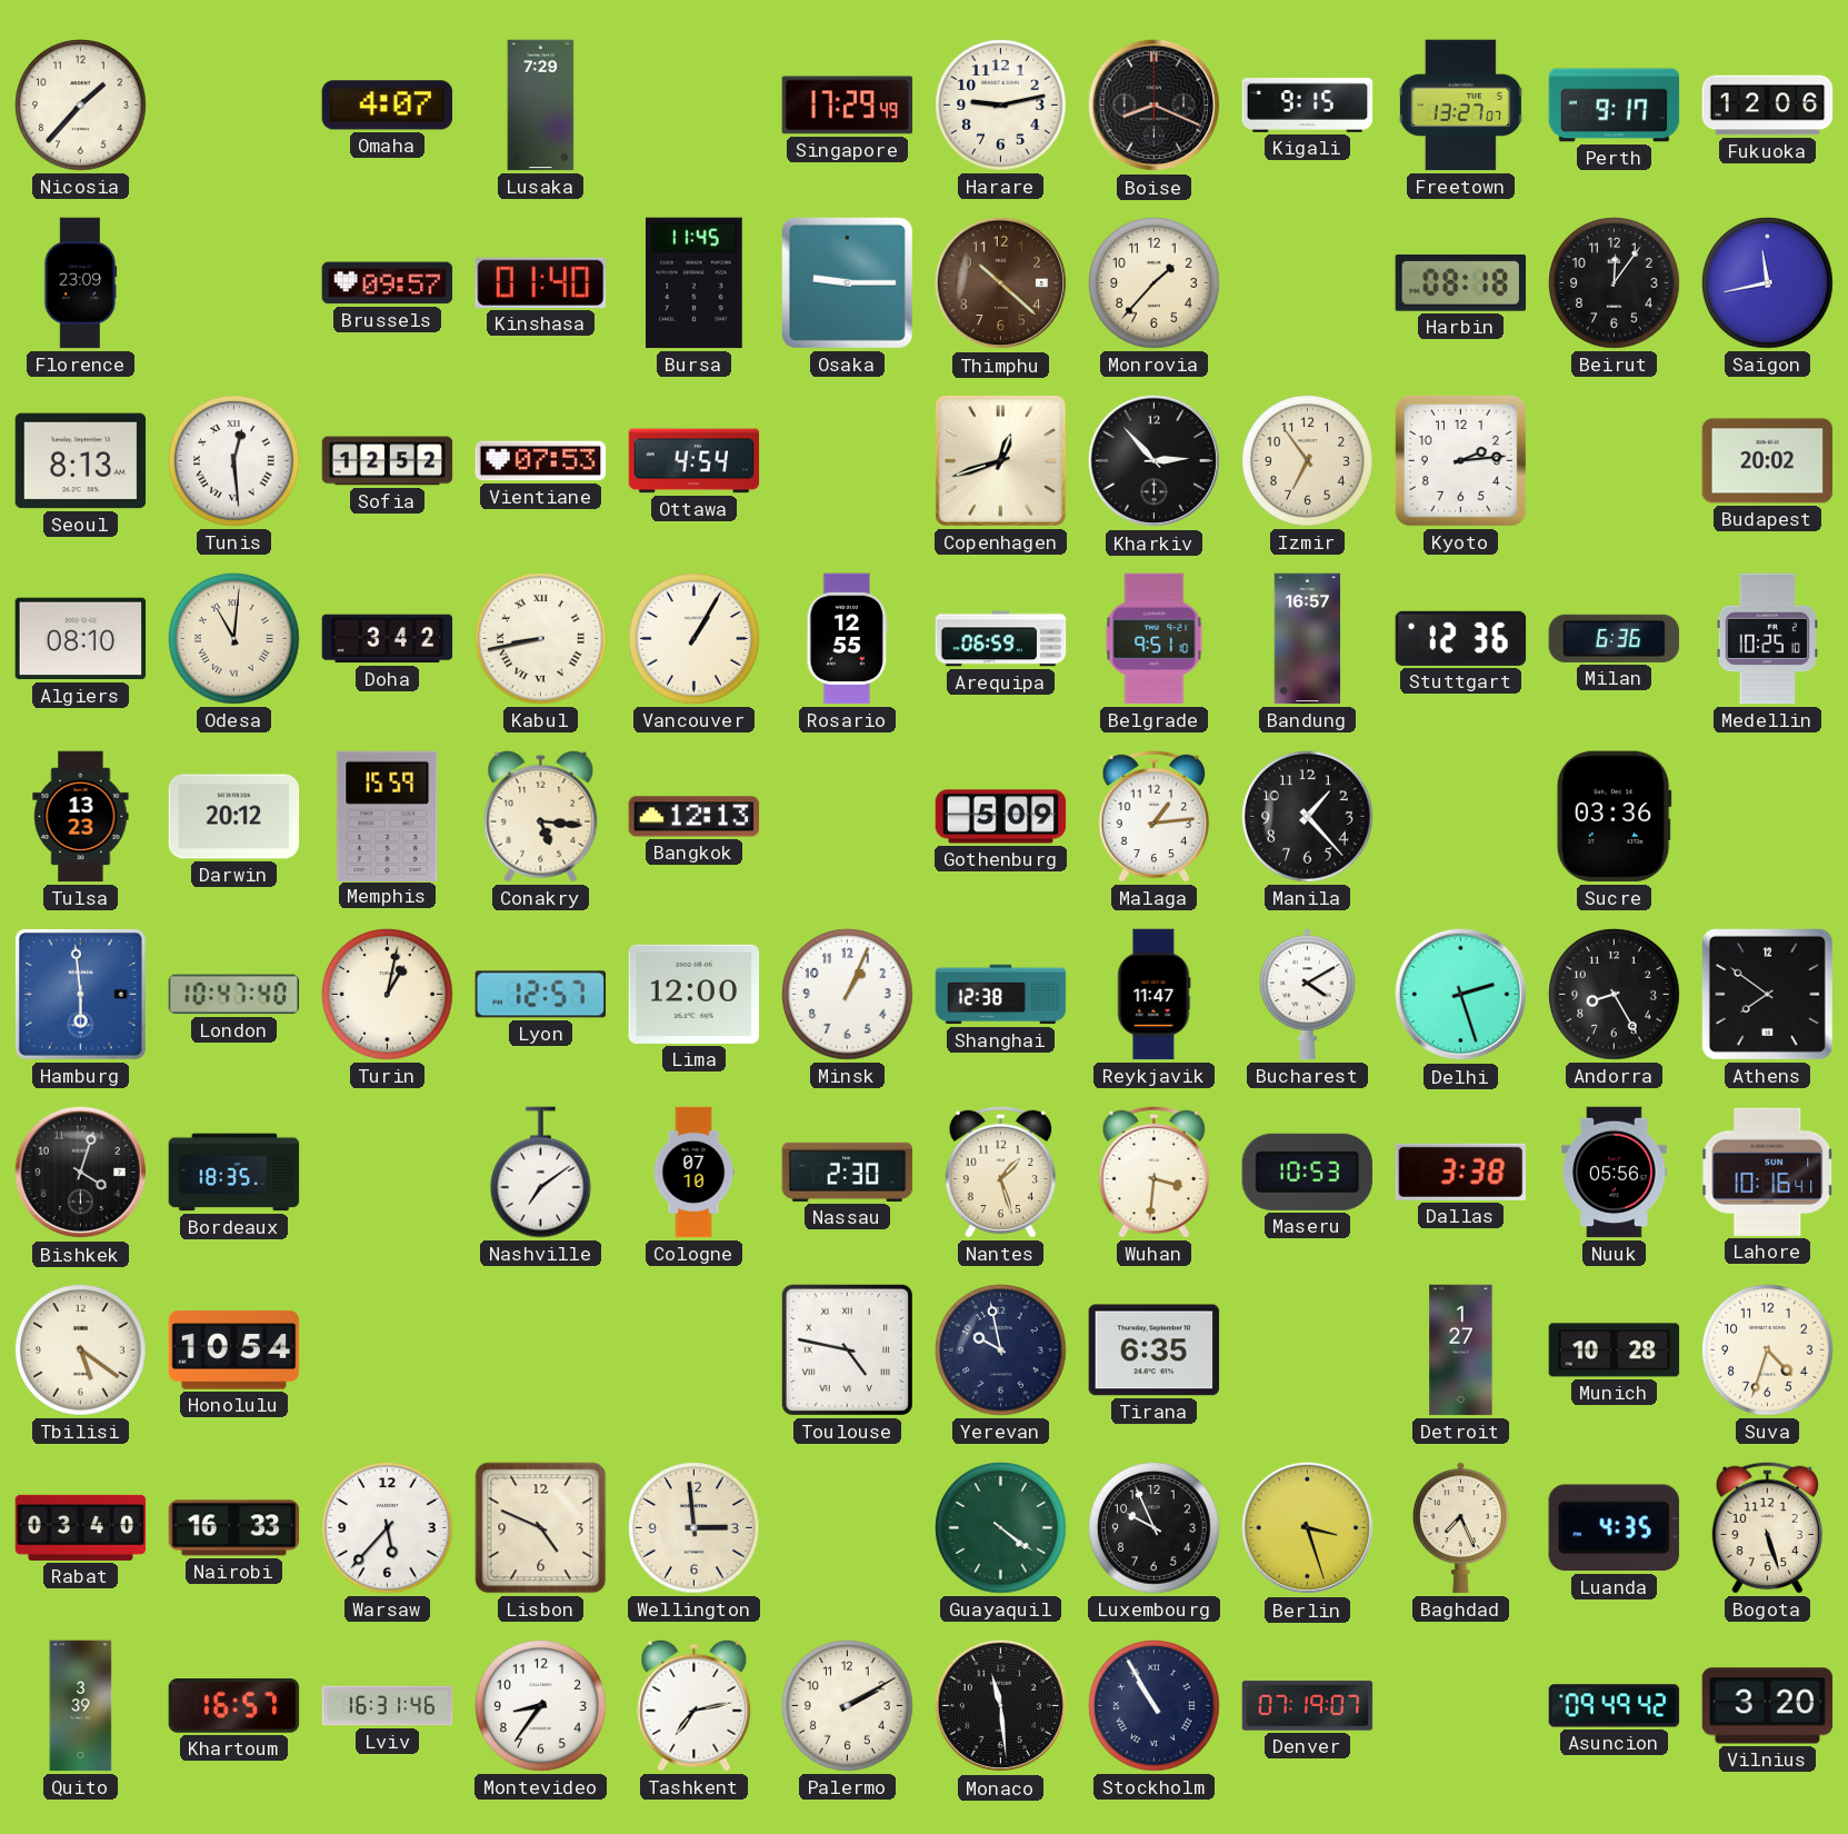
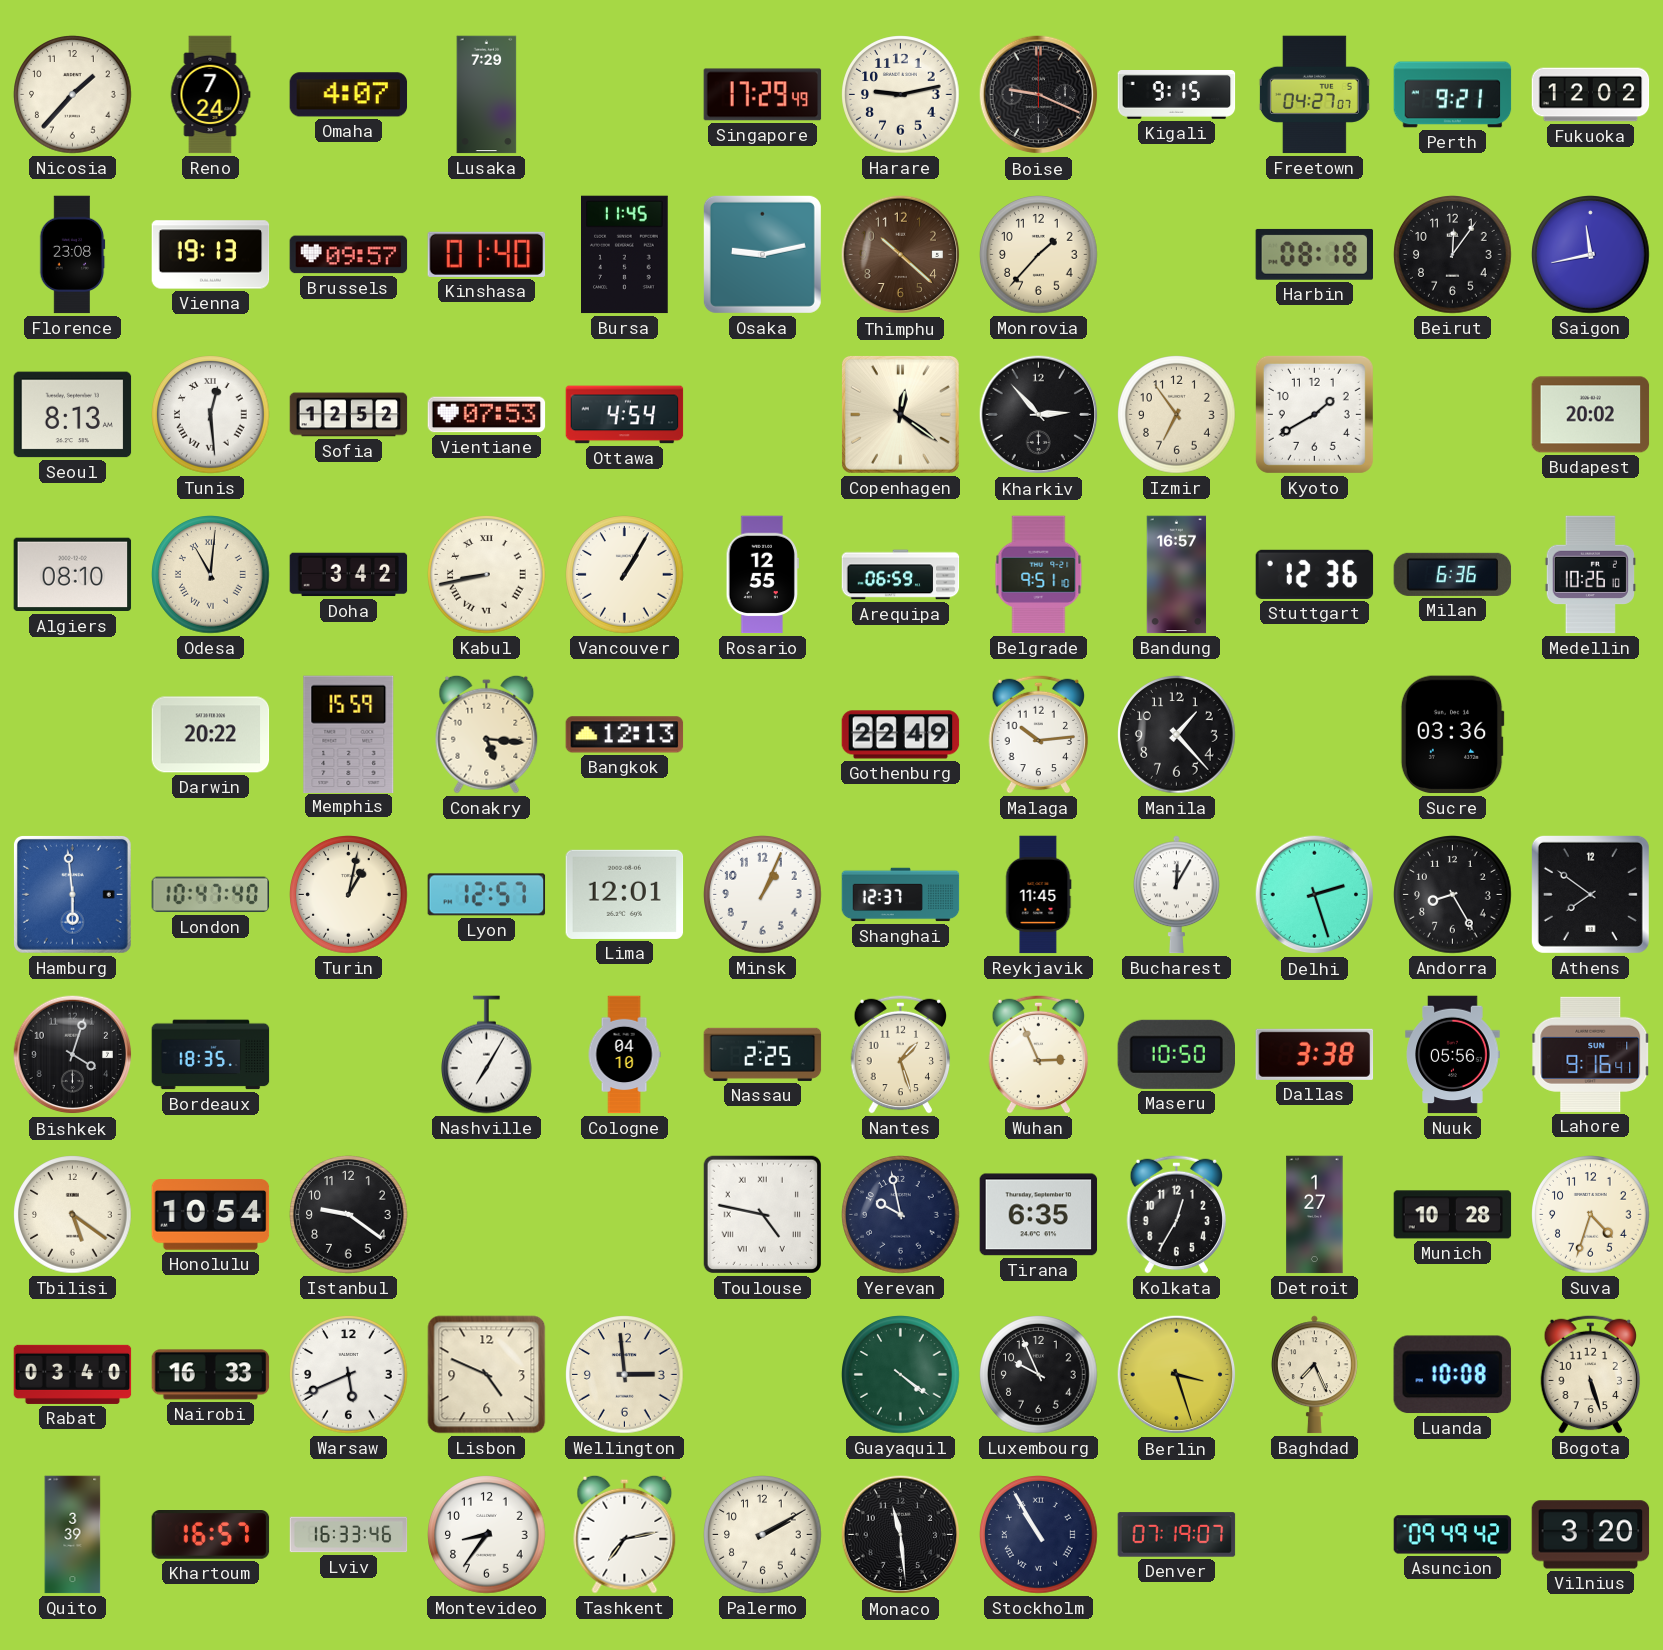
Reno: none -> 7:24
Boise: 8:19 -> 9:19
Freetown: 13:27 -> 04:27
Perth: 9:17 -> 9:21
Fukuoka: 12:06 -> 12:02
Florence: 23:09 -> 23:08
Vienna: none -> 19:13
Osaka: 9:15 -> 9:13
Copenhagen: 12:42 -> 12:21
Kyoto: 2:14 -> 1:40
Medellin: 10:25 -> 10:26
Tulsa: 13:23 -> none
Darwin: 20:12 -> 20:22
Gothenburg: 5:09 -> 22:49
Malaga: 1:14 -> 10:14
Lima: 12:00 -> 12:01
Shanghai: 12:38 -> 12:37
Reykjavik: 11:47 -> 11:45
Bucharest: 4:10 -> 12:05
Nashville: 7:09 -> 7:05
Cologne: 07:10 -> 04:10
Nassau: 2:30 -> 2:25
Wuhan: 3:31 -> 2:56
Maseru: 10:53 -> 10:50
Lahore: 10:16 -> 9:16
Istanbul: none -> 9:21
Kolkata: none -> 12:35
Warsaw: 5:37 -> 5:41
Luanda: 4:35 -> 10:08
Lviv: 16:31 -> 16:33
